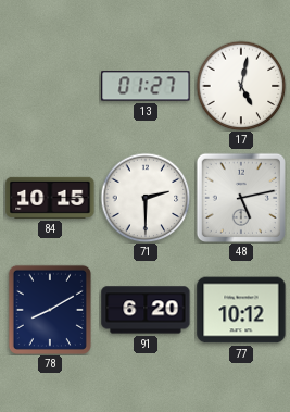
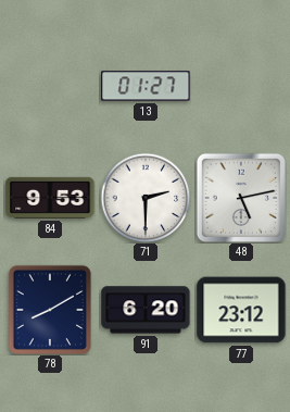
17: 5:02 -> none
84: 10:15 -> 9:53
77: 10:12 -> 23:12
